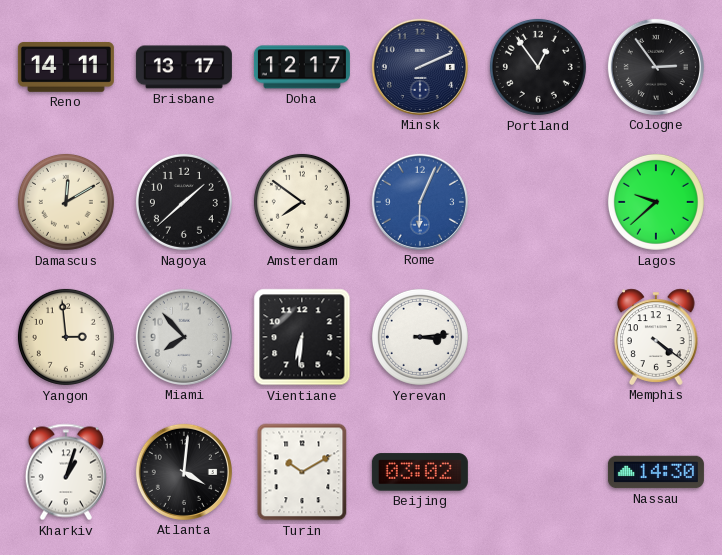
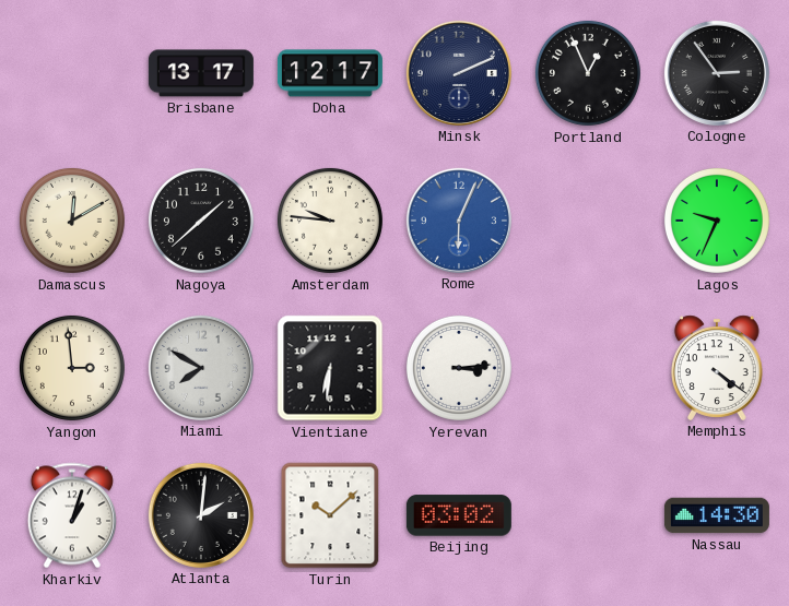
Reno: 14:11 -> none
Portland: 12:54 -> 12:56
Amsterdam: 7:51 -> 9:46
Lagos: 9:38 -> 9:34
Miami: 7:53 -> 7:50
Atlanta: 4:01 -> 2:01
Turin: 10:10 -> 10:08
